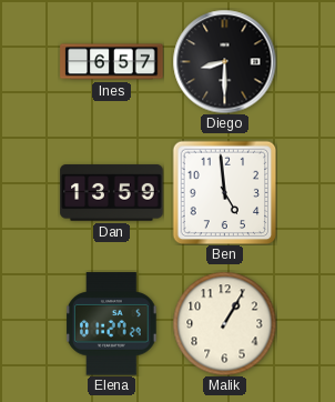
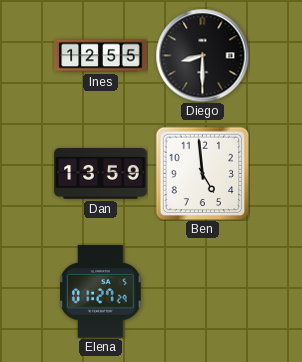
Ines: 6:57 -> 12:55
Malik: 1:05 -> none
